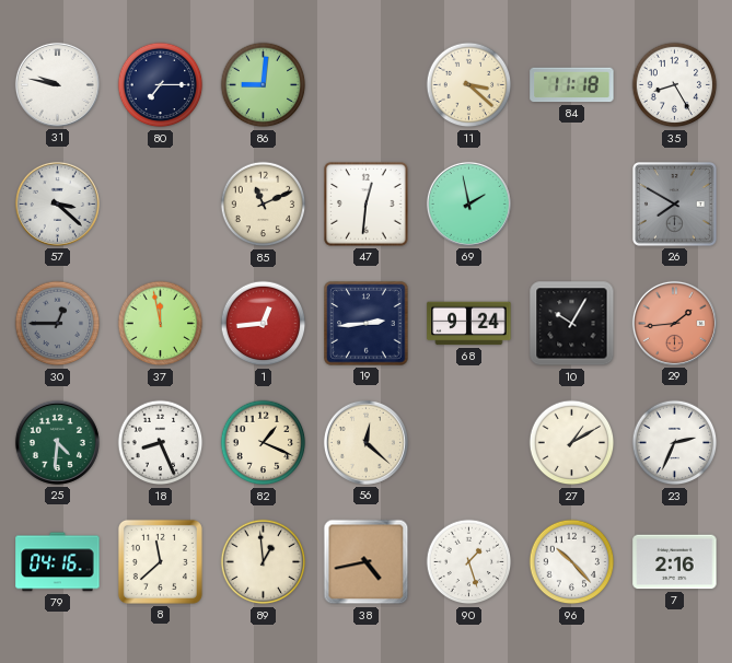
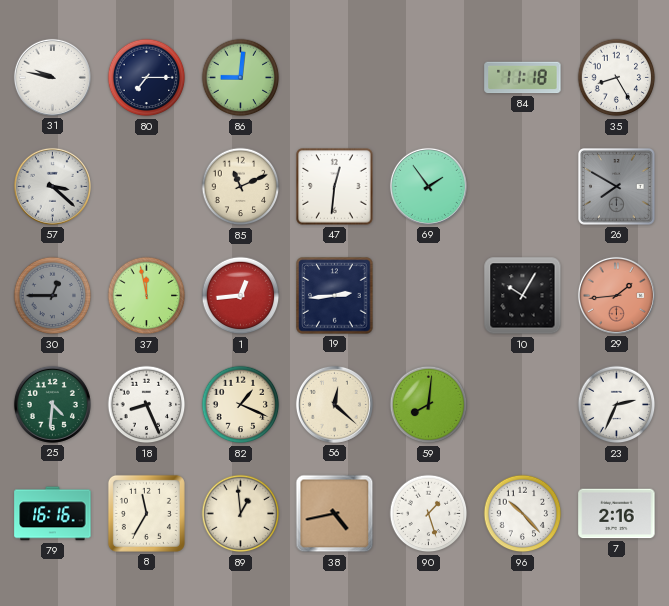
11: 3:22 -> none
69: 1:58 -> 1:54
68: 9:24 -> none
59: none -> 8:01
27: 1:10 -> none
79: 04:16 -> 16:16
8: 11:38 -> 11:35
